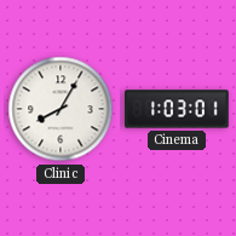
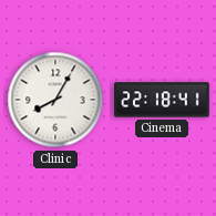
Cinema: 1:03 -> 22:18
